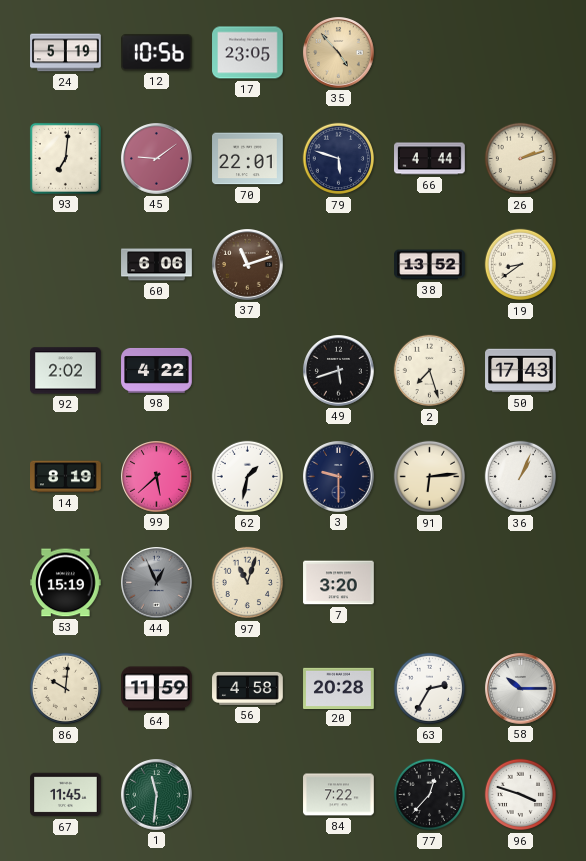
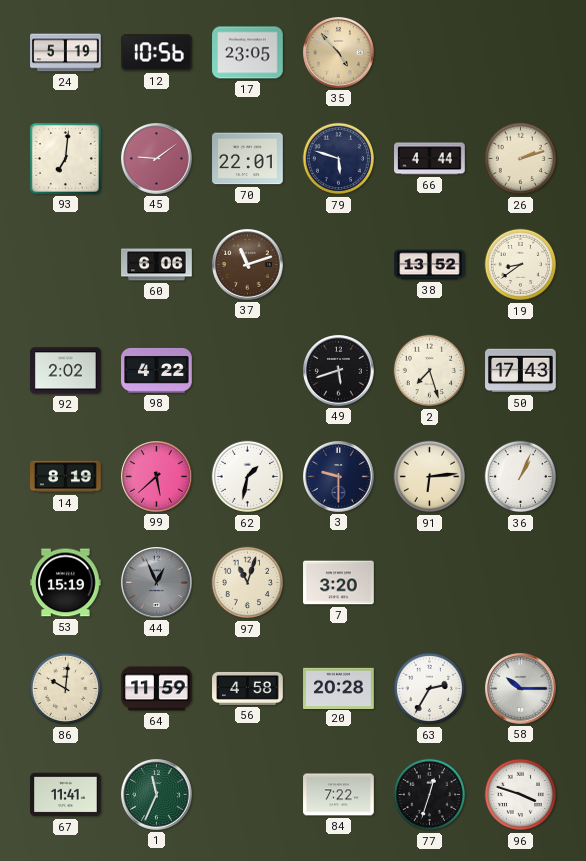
67: 11:45 -> 11:41
1: 11:31 -> 11:34
77: 12:37 -> 12:33
